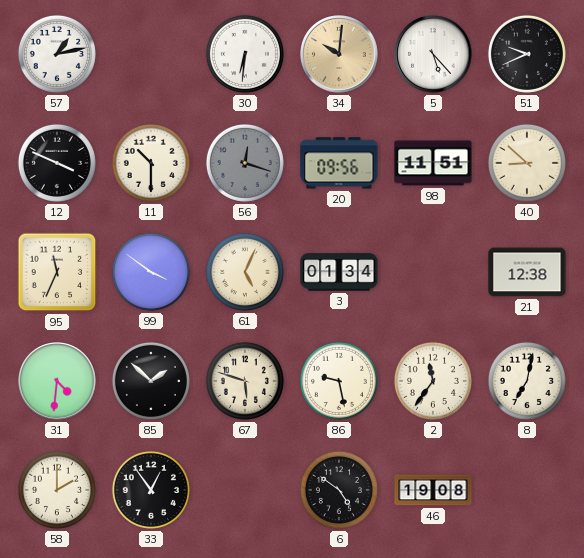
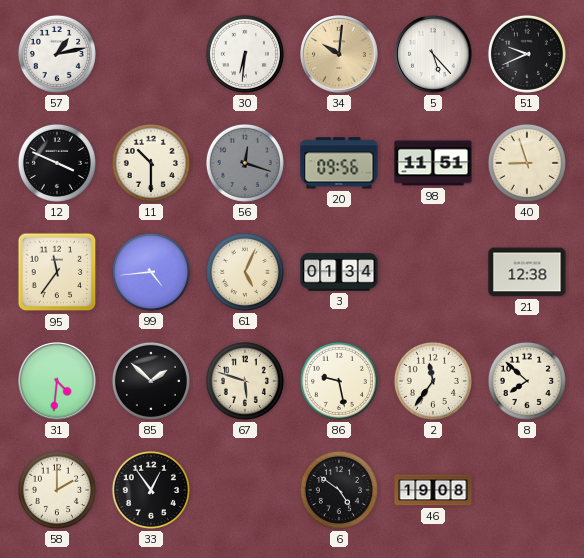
40: 8:52 -> 8:57
95: 11:34 -> 11:36
99: 3:51 -> 4:44
8: 7:02 -> 7:52
